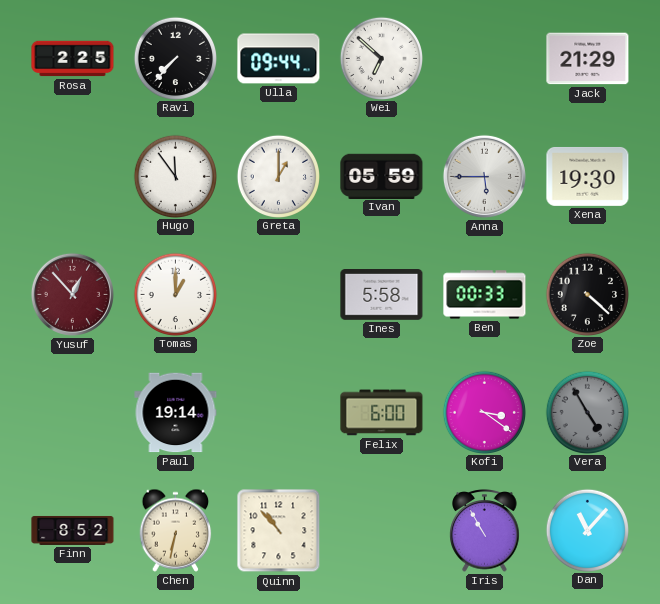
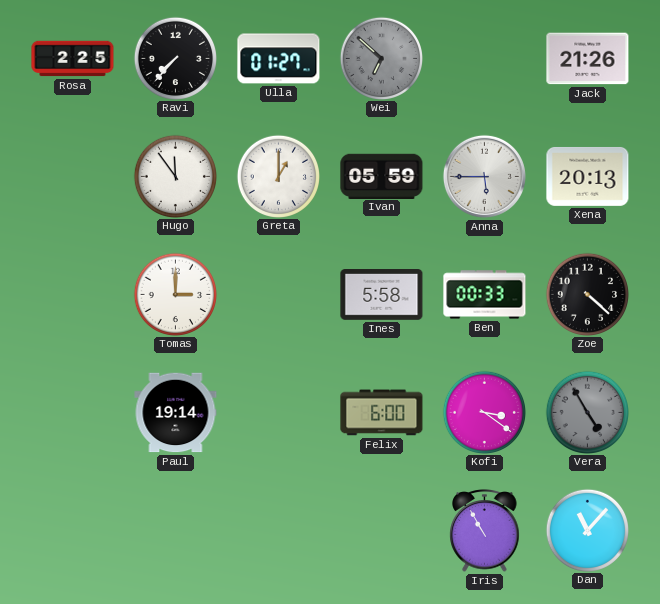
Ulla: 09:44 -> 01:27
Wei dial: white -> grey
Jack: 21:29 -> 21:26
Xena: 19:30 -> 20:13
Yusuf: 12:53 -> none
Tomas: 1:00 -> 3:00
Finn: 8:52 -> none
Chen: 6:32 -> none
Quinn: 10:53 -> none
